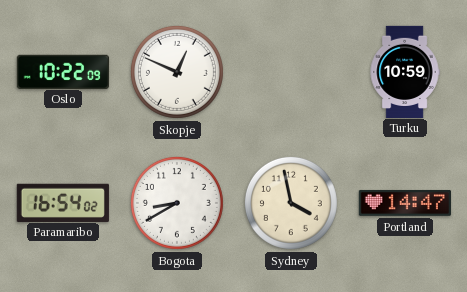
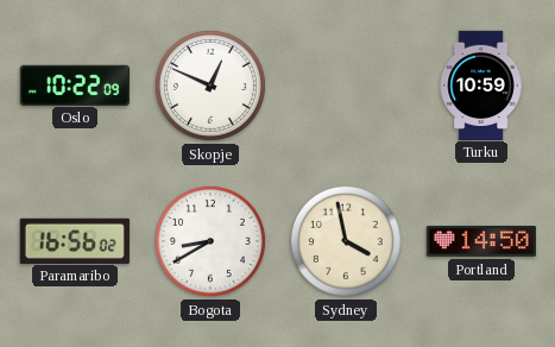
Paramaribo: 16:54 -> 16:56
Portland: 14:47 -> 14:50
